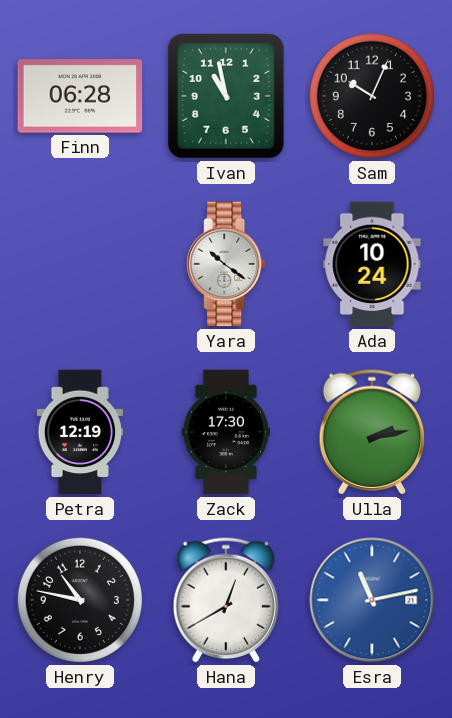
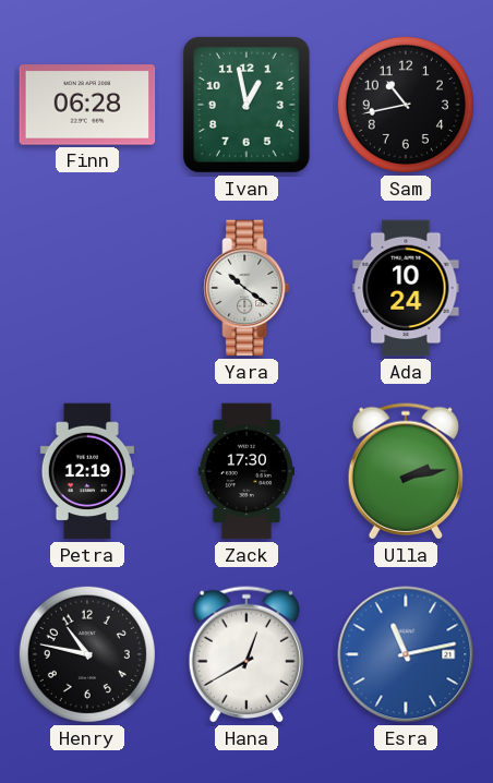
Ivan: 10:58 -> 12:58
Sam: 10:04 -> 10:43
